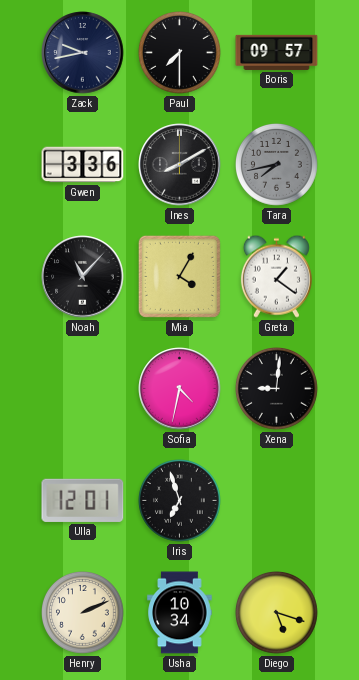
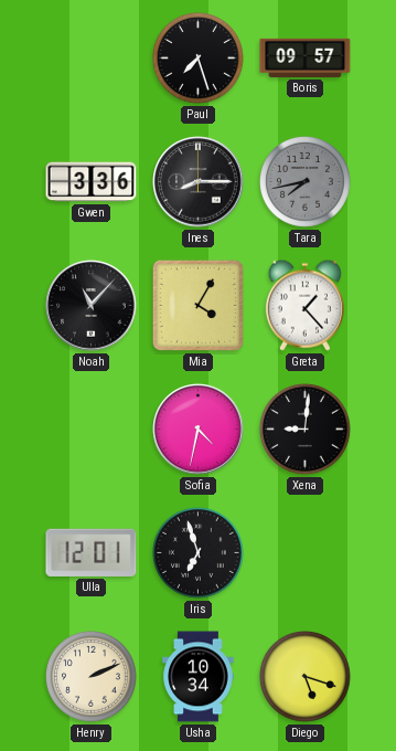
Zack: 9:43 -> none
Paul: 7:30 -> 7:27
Ines: 8:10 -> 8:15
Greta: 1:21 -> 1:23
